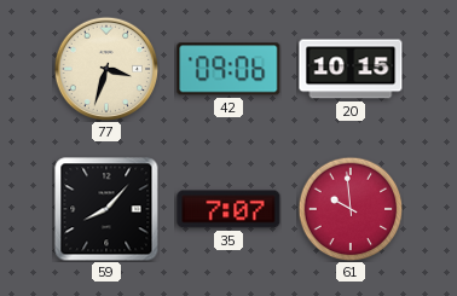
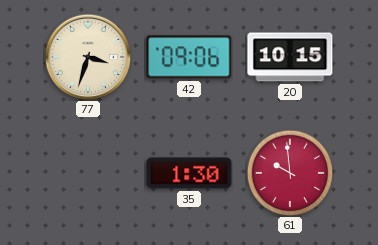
59: 8:07 -> none
35: 7:07 -> 1:30
